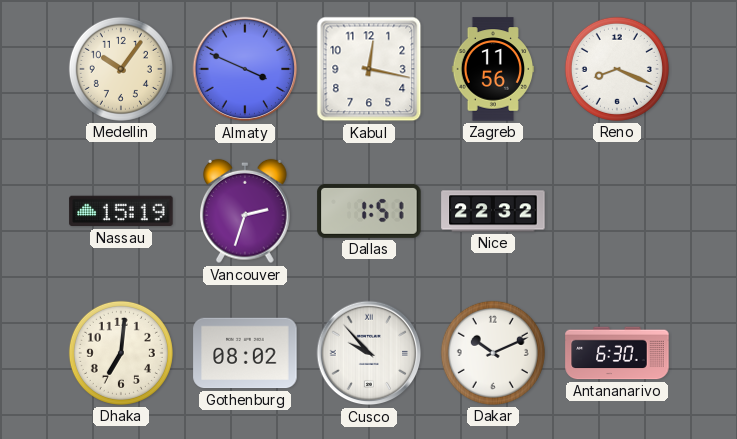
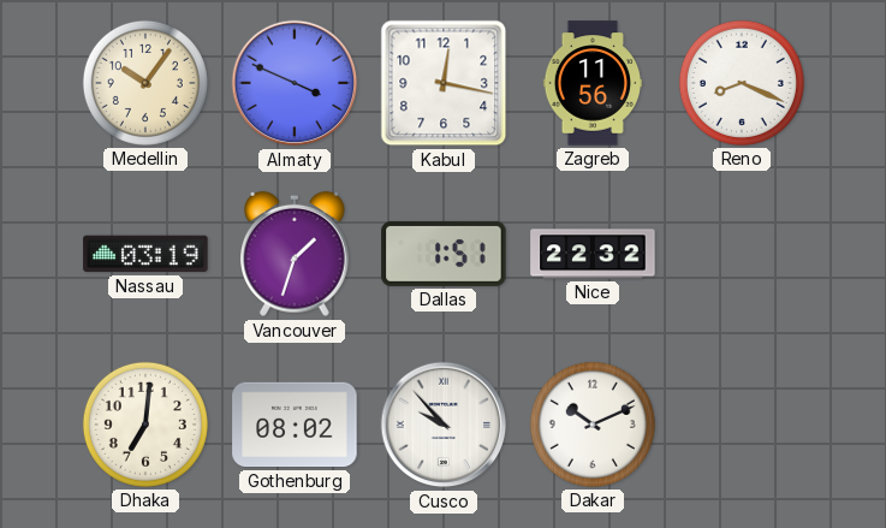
Nassau: 15:19 -> 03:19
Vancouver: 2:33 -> 1:33
Antananarivo: 6:30 -> none
